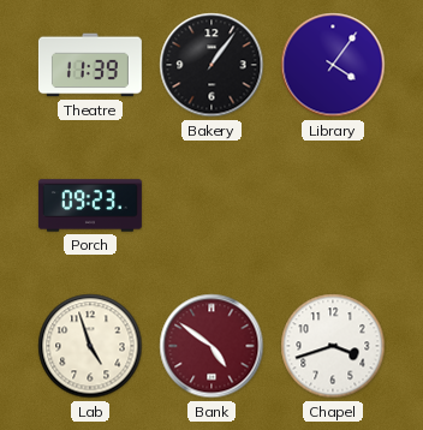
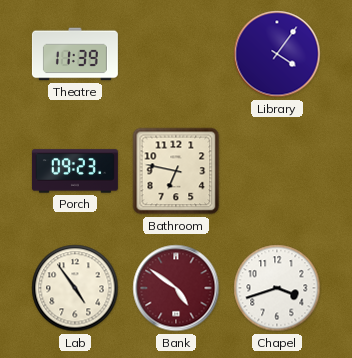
Bakery: 1:06 -> none
Bathroom: none -> 6:47
Lab: 4:57 -> 4:54
